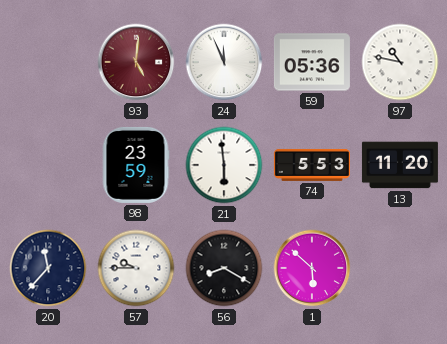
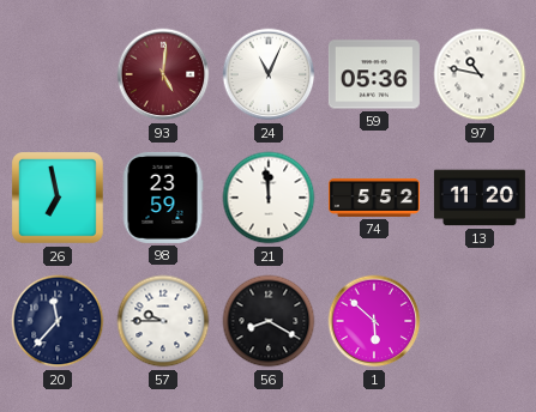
24: 11:56 -> 11:04
26: none -> 6:58
21: 5:59 -> 11:59
74: 5:53 -> 5:52
